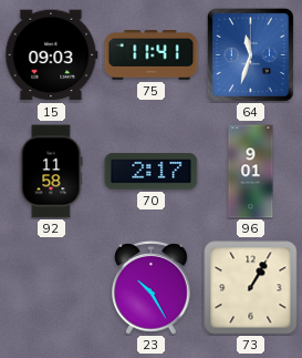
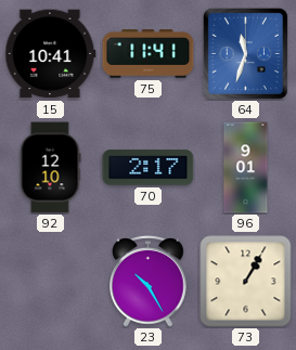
15: 09:03 -> 10:41
92: 11:58 -> 12:10
